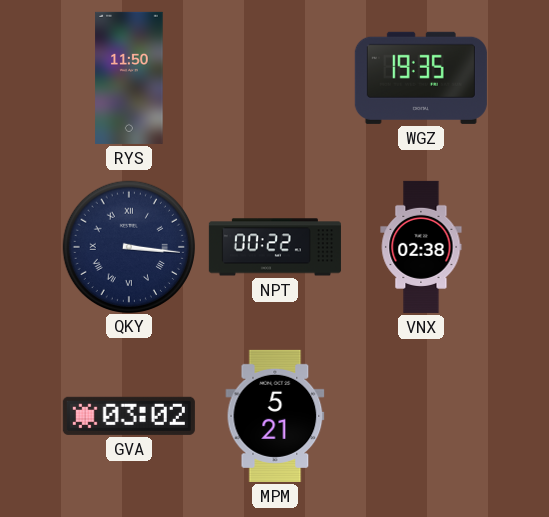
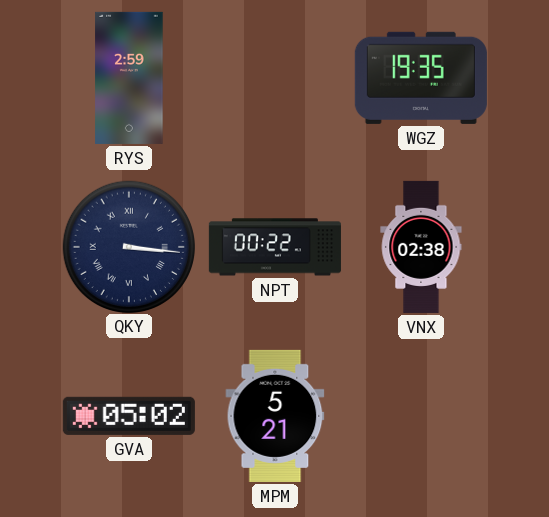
RYS: 11:50 -> 2:59
GVA: 03:02 -> 05:02
